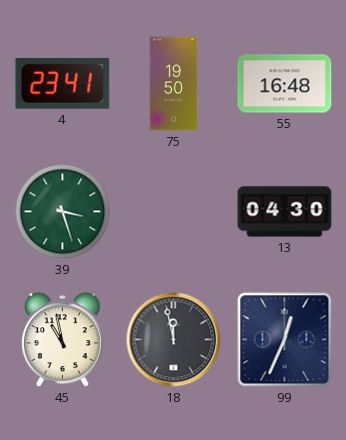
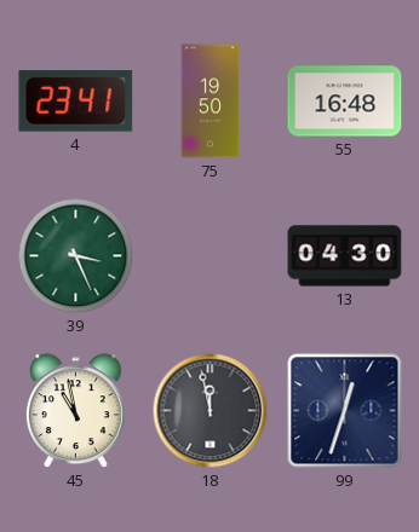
39: 3:27 -> 3:26
99: 12:34 -> 12:33
